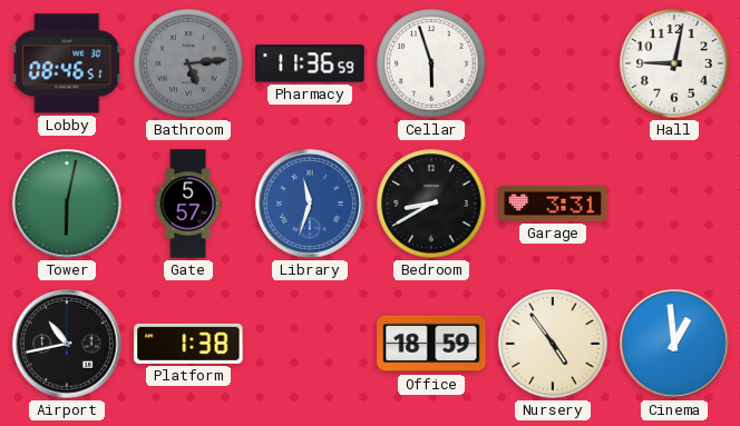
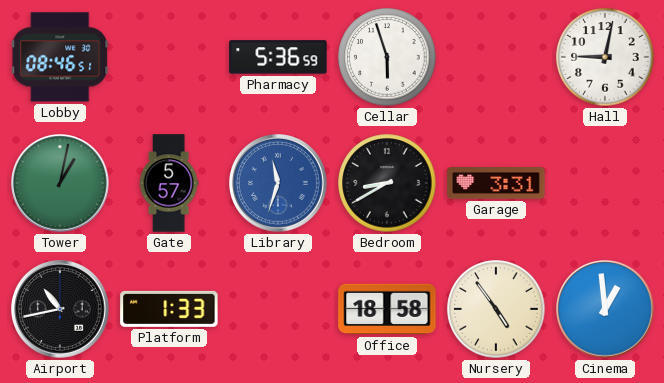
Bathroom: 5:14 -> none
Pharmacy: 11:36 -> 5:36
Tower: 6:02 -> 1:02
Platform: 1:38 -> 1:33
Office: 18:59 -> 18:58
